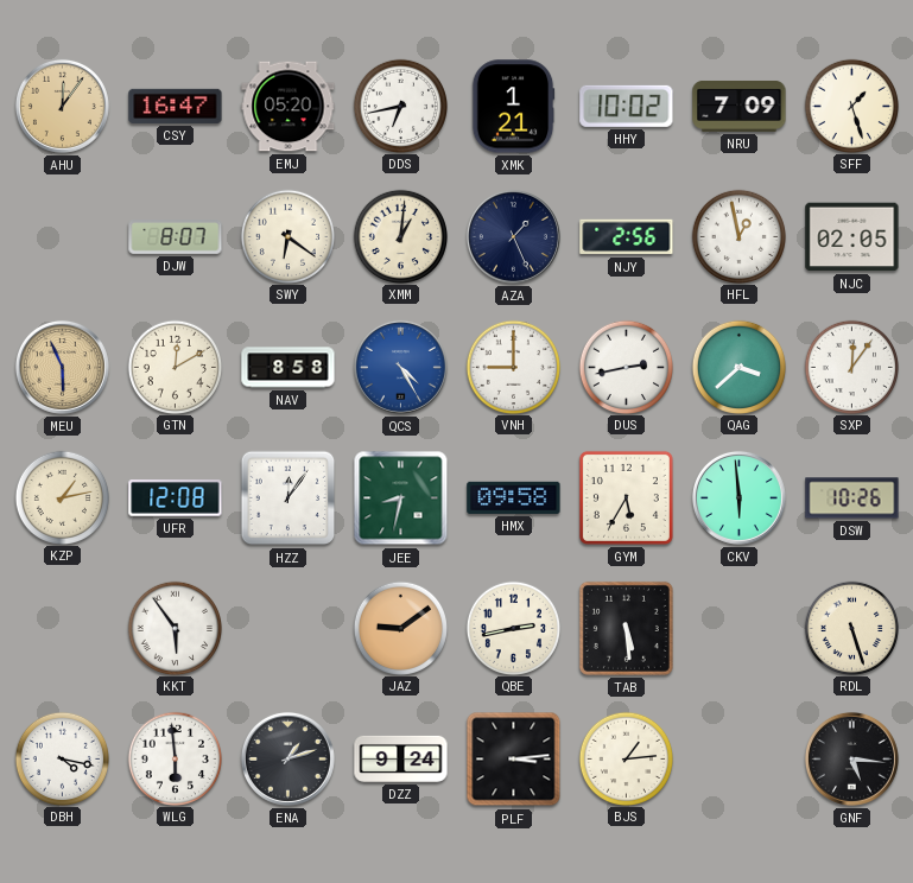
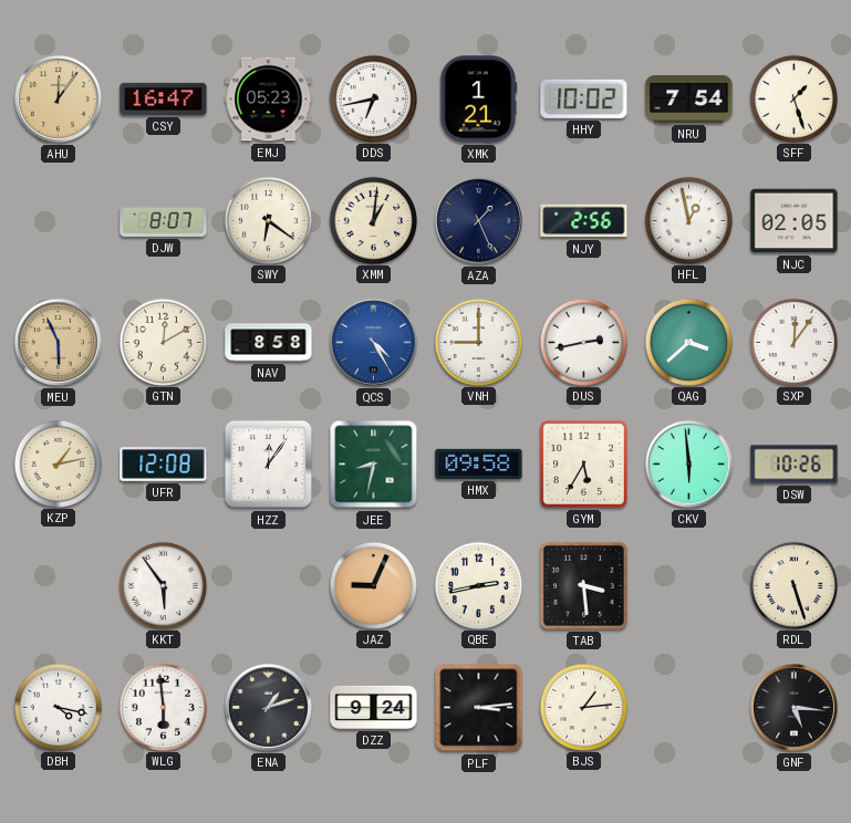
EMJ: 05:20 -> 05:23
NRU: 7:09 -> 7:54
JAZ: 9:09 -> 9:04
TAB: 5:29 -> 3:29
